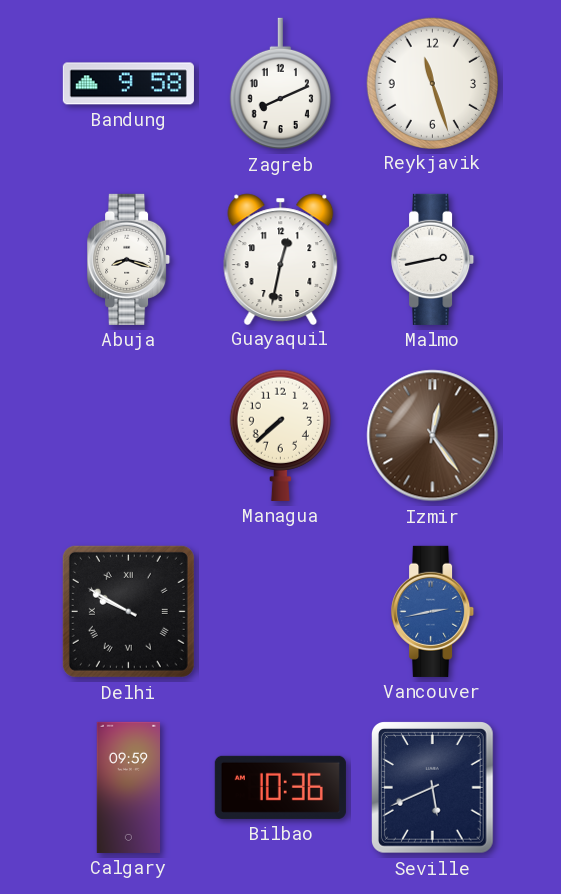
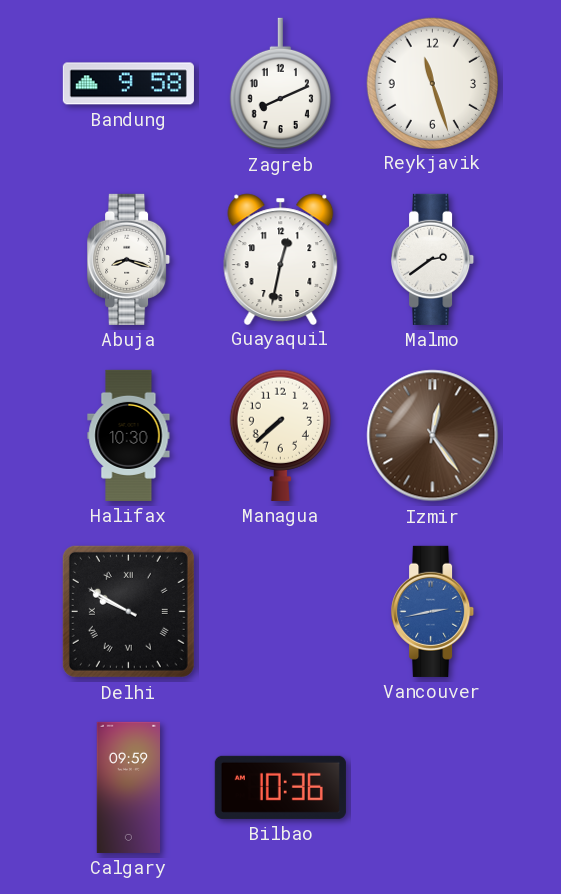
Malmo: 2:43 -> 2:39
Halifax: none -> 10:30
Seville: 5:41 -> none
